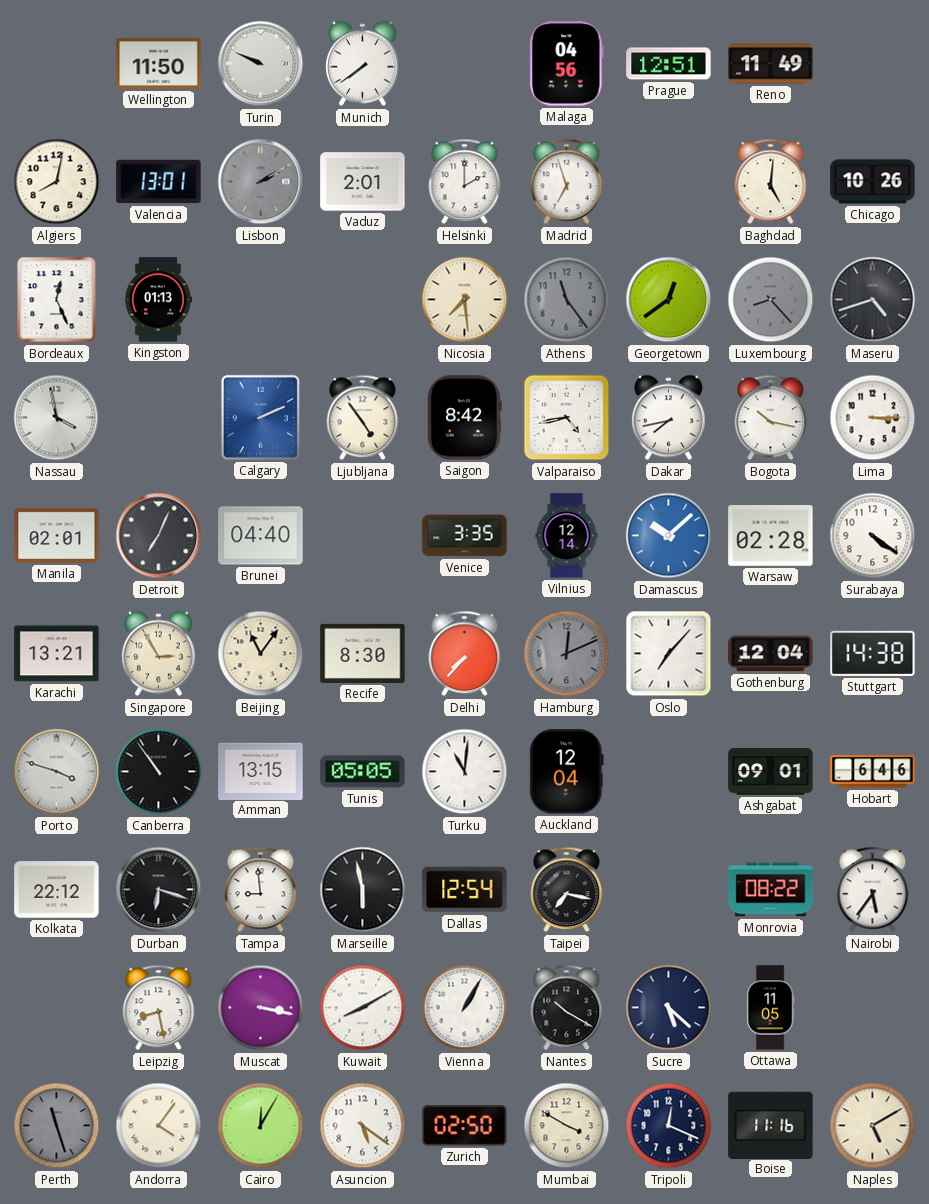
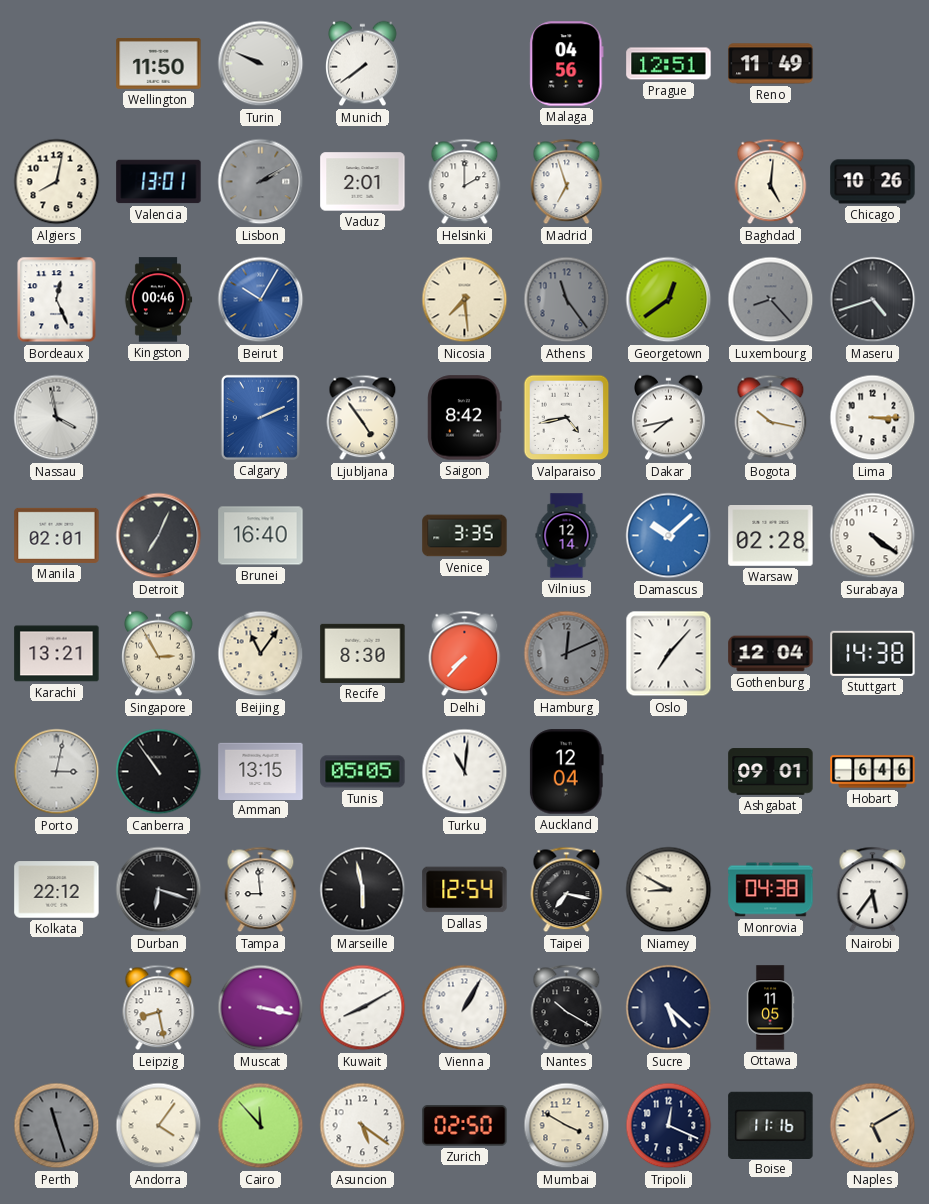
Kingston: 01:13 -> 00:46
Beirut: none -> 10:05
Brunei: 04:40 -> 16:40
Porto: 3:48 -> 3:02
Niamey: none -> 8:50
Monrovia: 08:22 -> 04:38
Cairo: 12:05 -> 11:53
